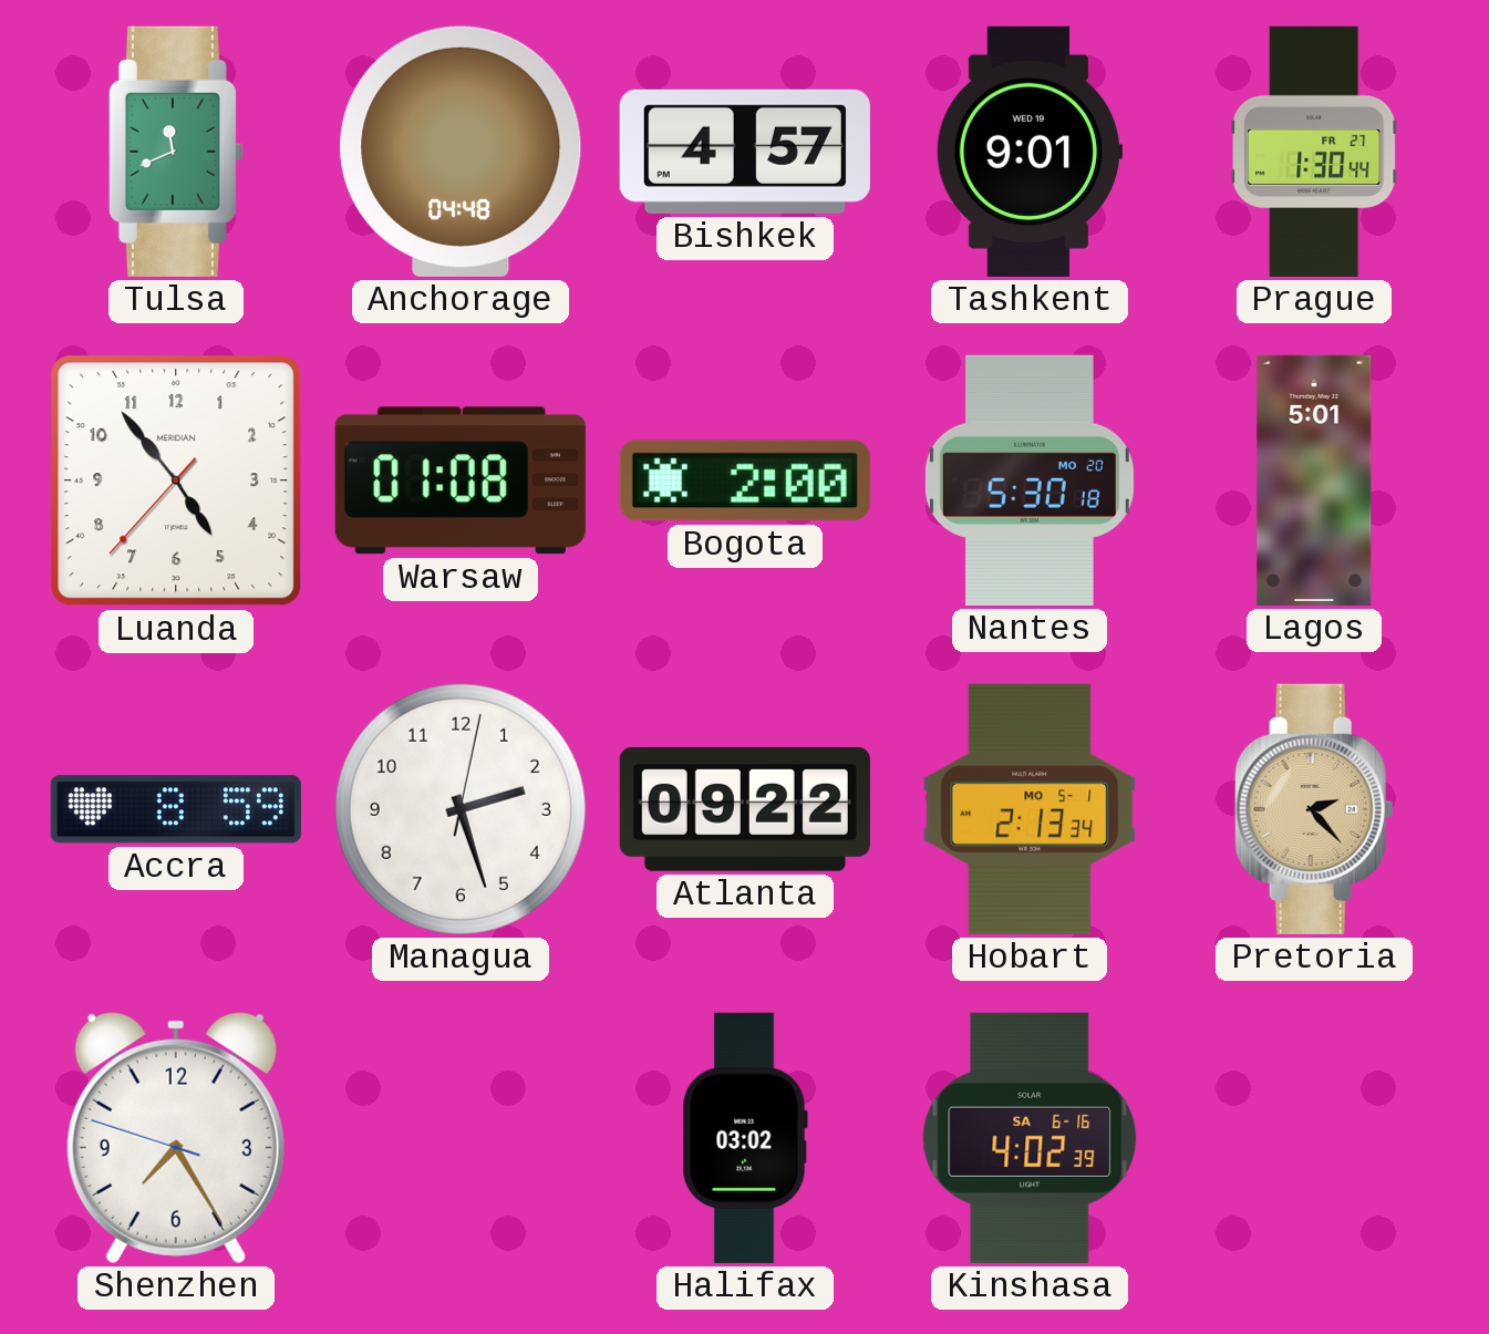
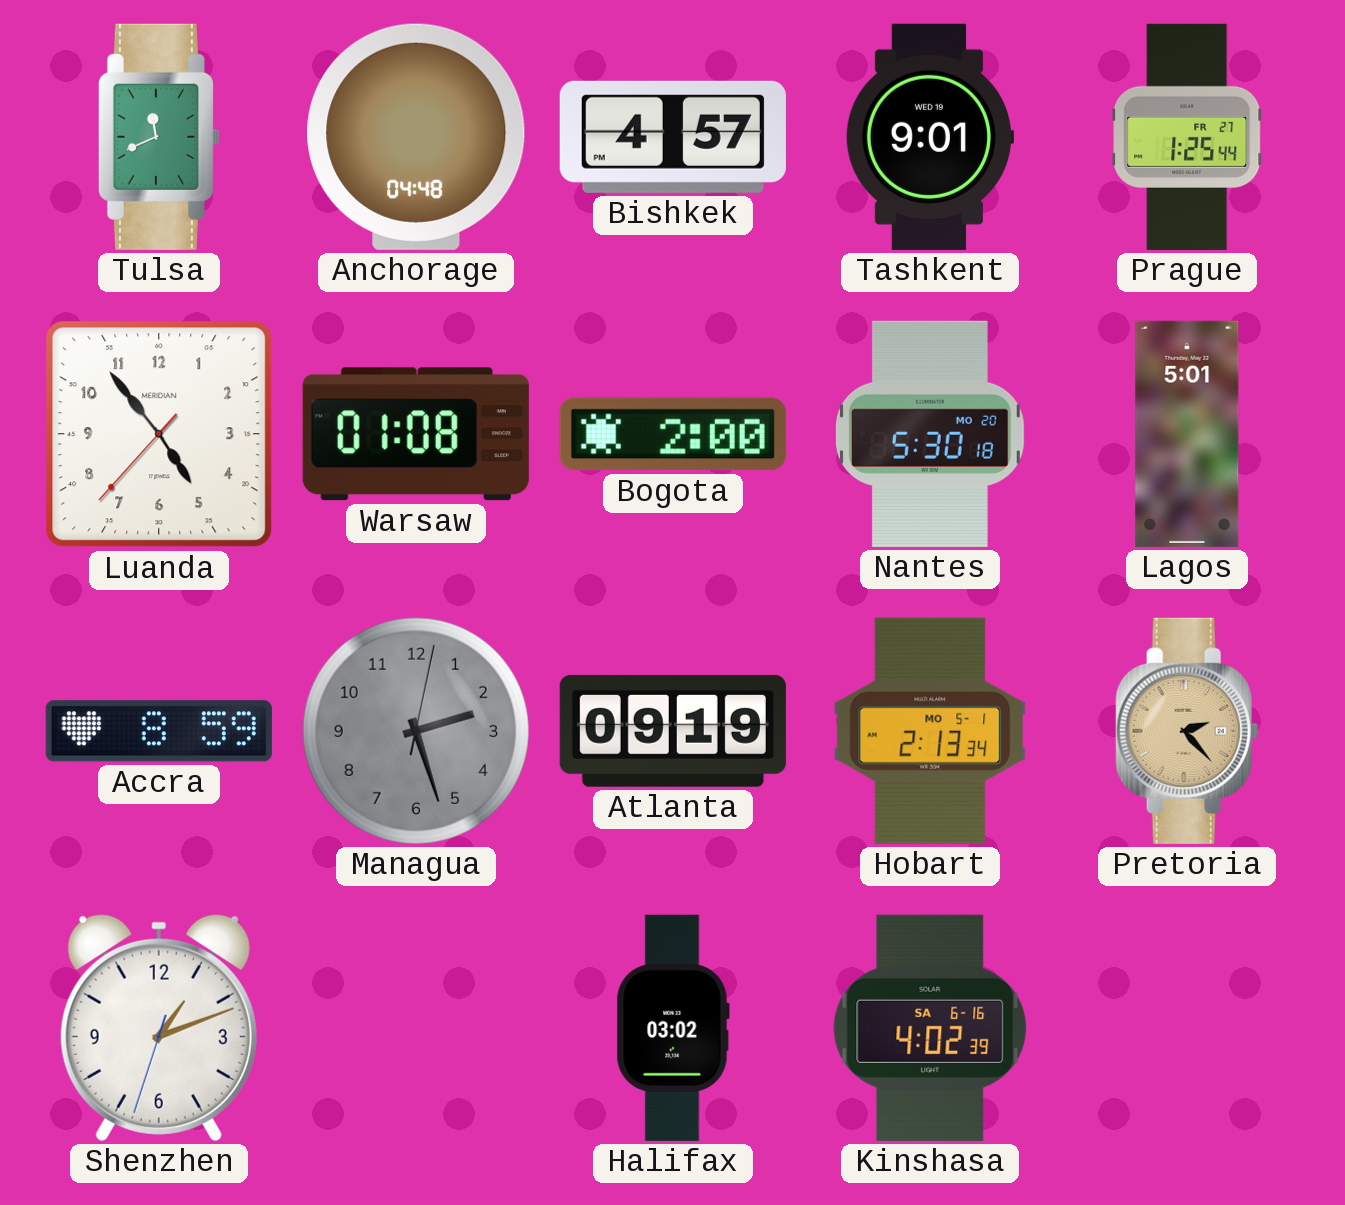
Prague: 1:30 -> 1:25
Managua dial: white -> grey
Atlanta: 09:22 -> 09:19
Shenzhen: 7:24 -> 1:11
